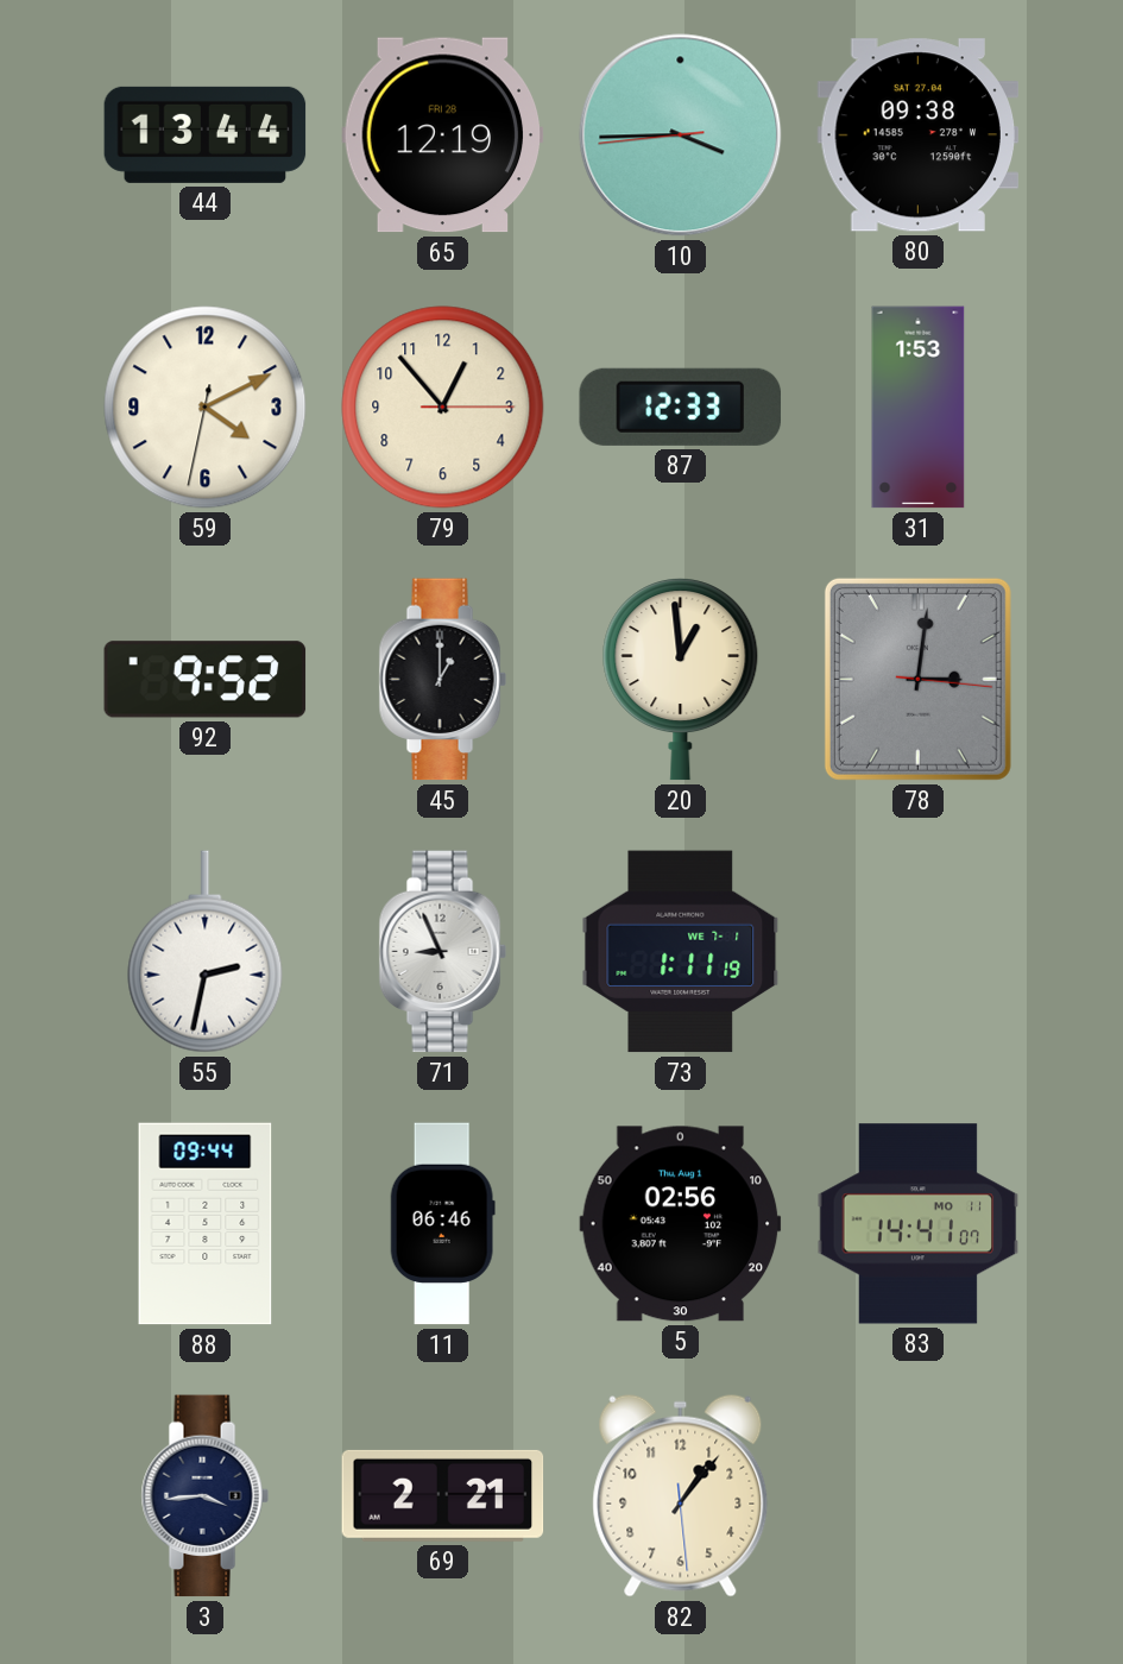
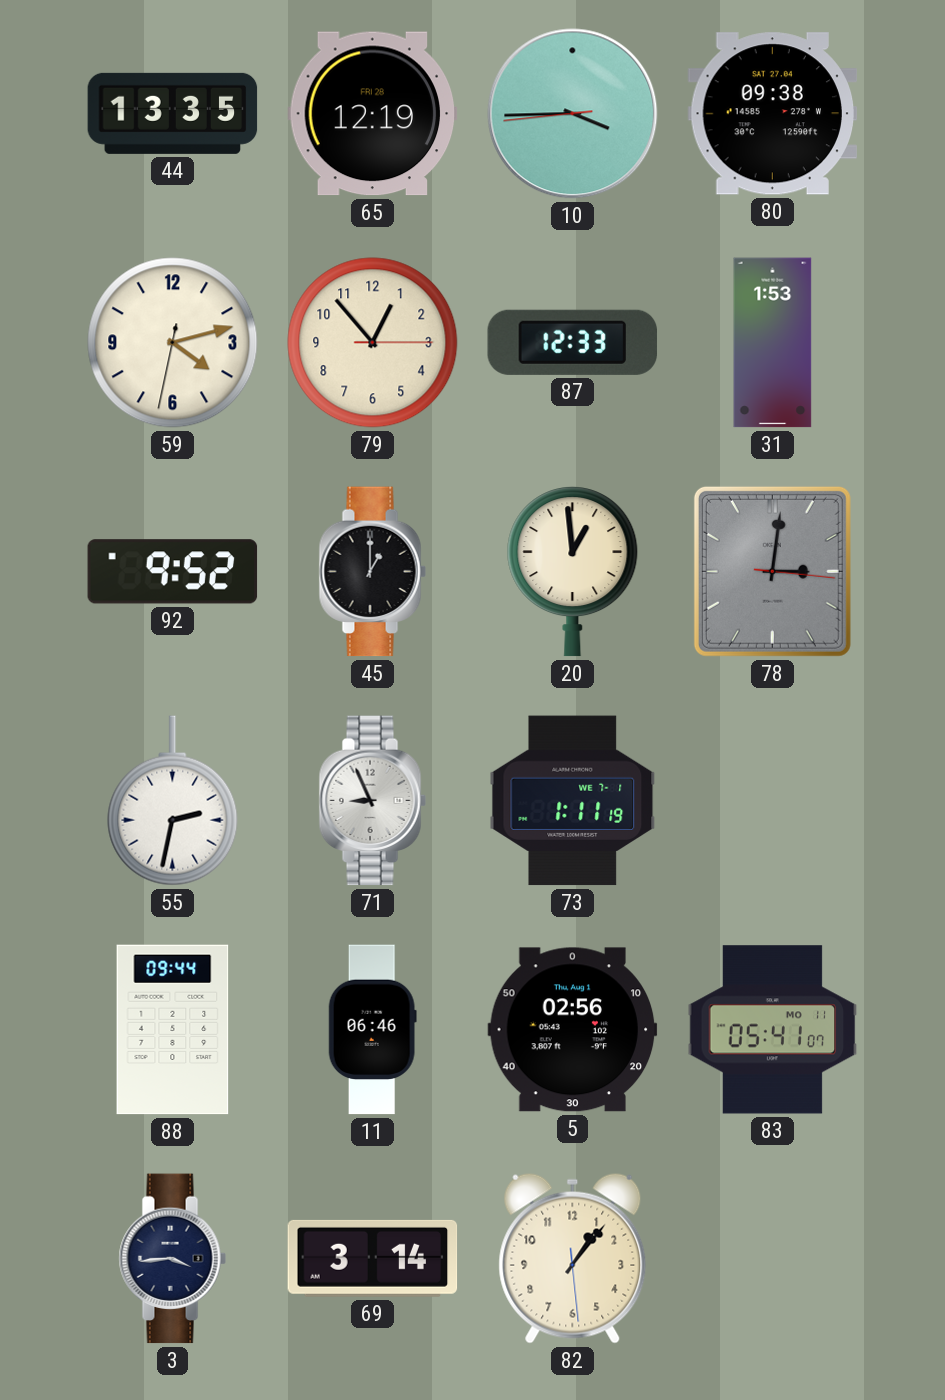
44: 13:44 -> 13:35
59: 4:10 -> 4:12
83: 14:41 -> 05:41
69: 2:21 -> 3:14
